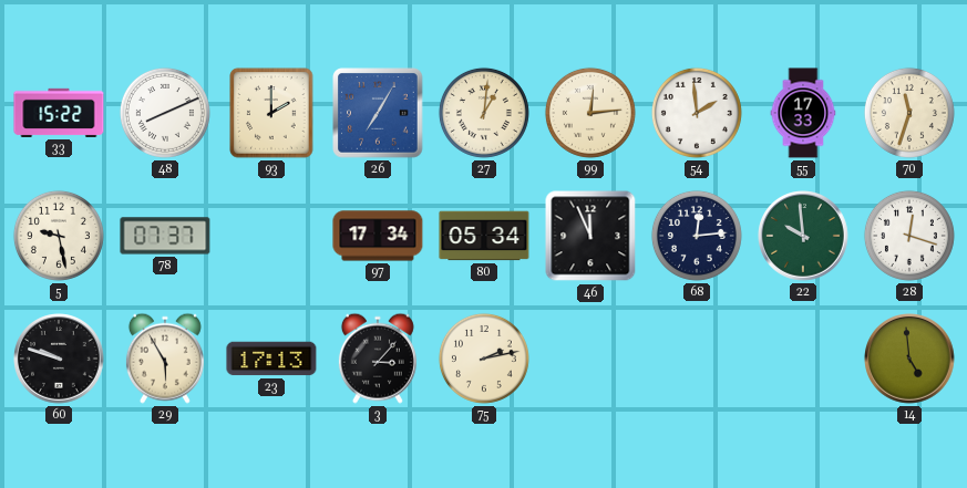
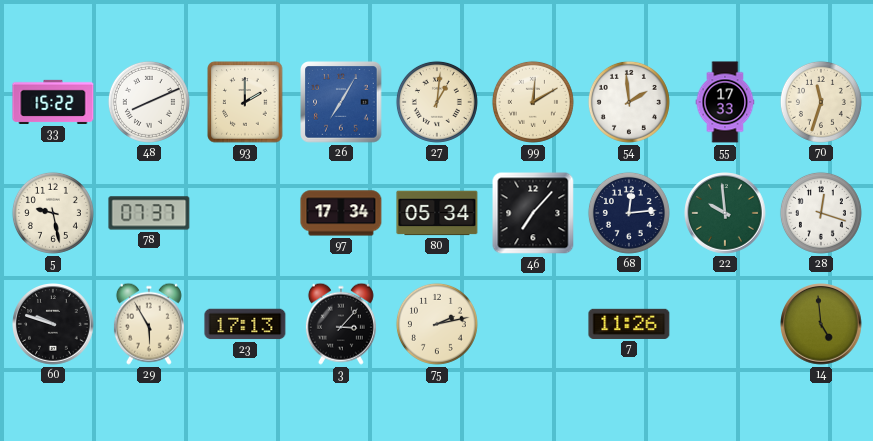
99: 12:14 -> 12:10
46: 11:56 -> 7:07
7: none -> 11:26
